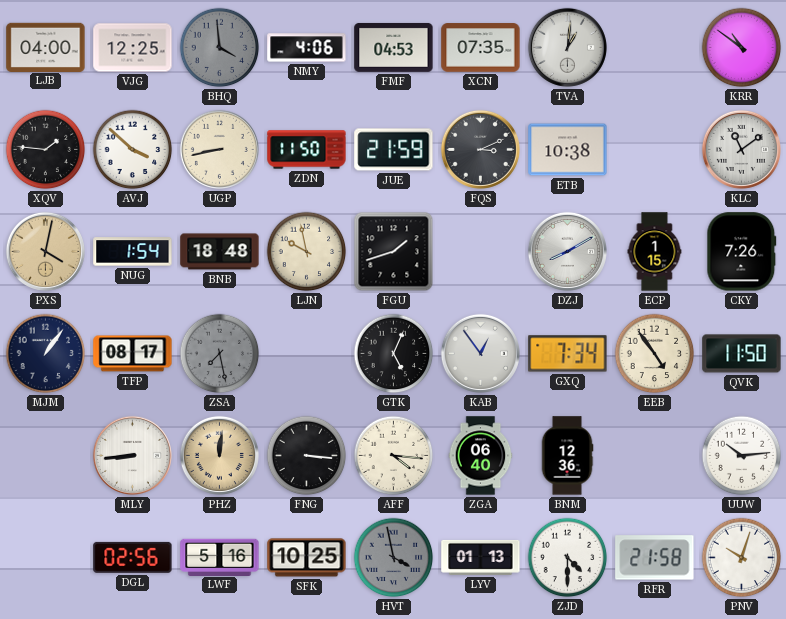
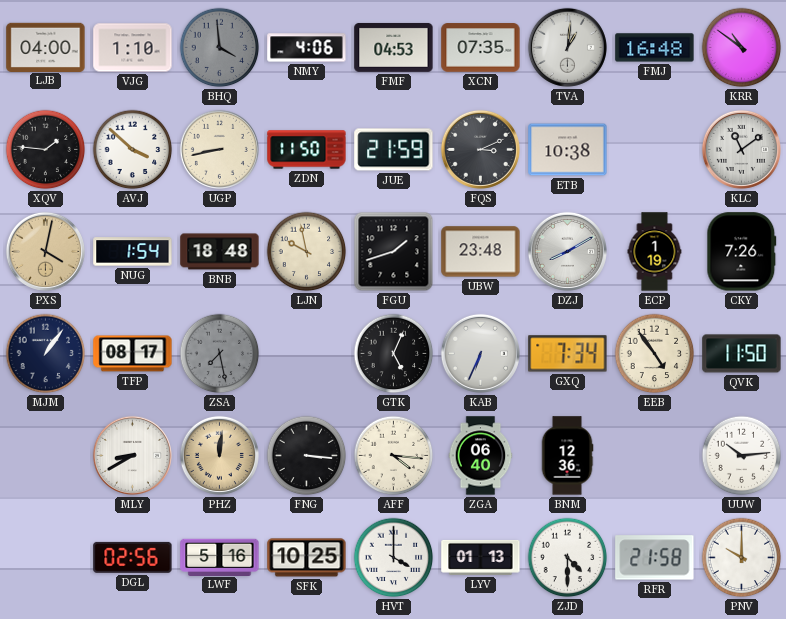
VJG: 12:25 -> 1:10
FMJ: none -> 16:48
UBW: none -> 23:48
ECP: 1:15 -> 1:19
KAB: 12:54 -> 6:34
MLY: 8:44 -> 8:40
HVT: 3:58 -> 4:00
HVT dial: grey -> white
PNV: 10:03 -> 10:00
